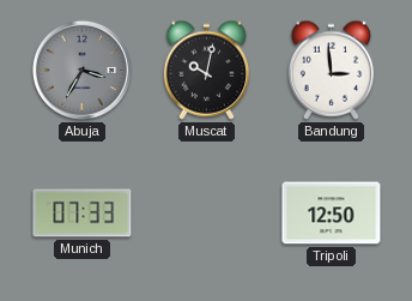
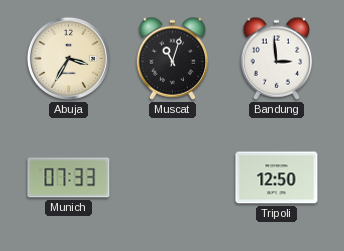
Abuja dial: grey -> cream
Muscat: 10:02 -> 11:03
